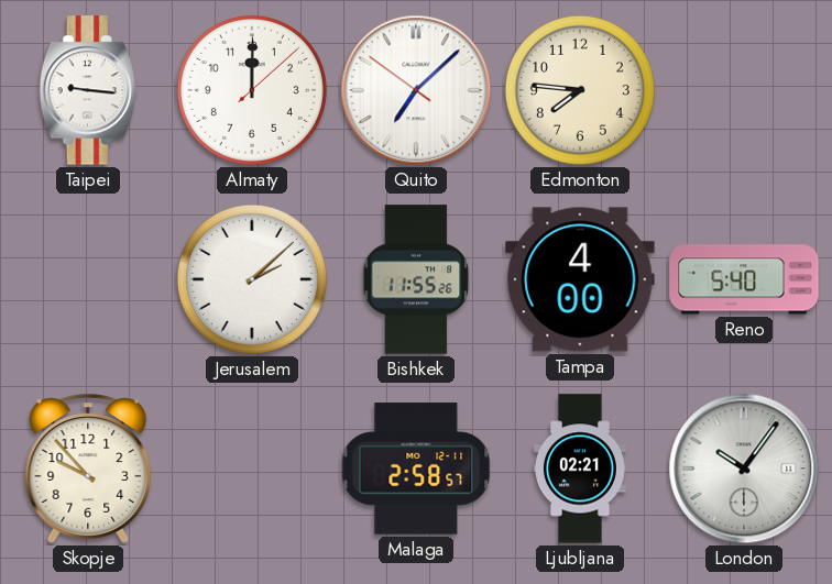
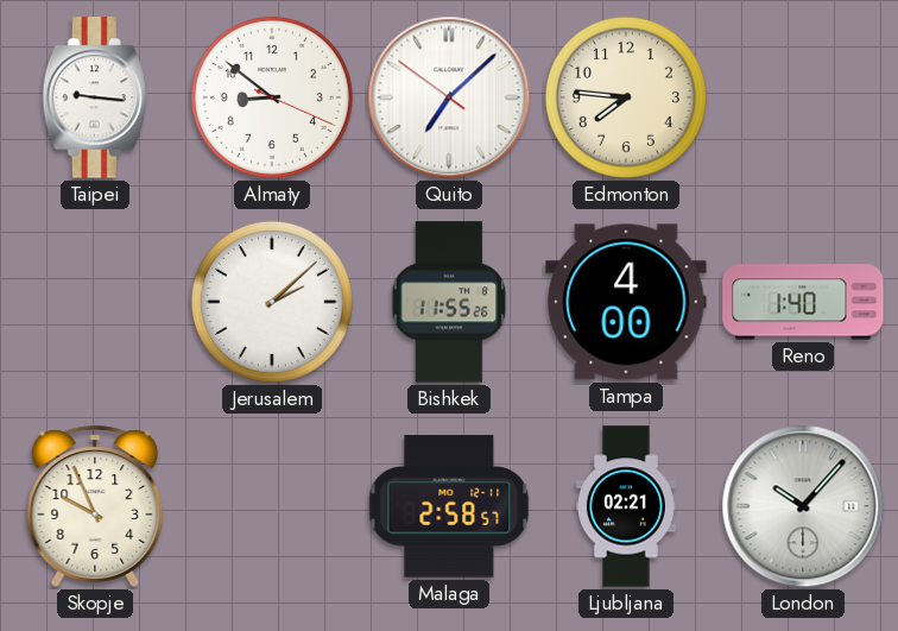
Almaty: 12:00 -> 8:51
Reno: 5:40 -> 1:40
Skopje: 9:53 -> 9:56
London: 10:06 -> 10:07
